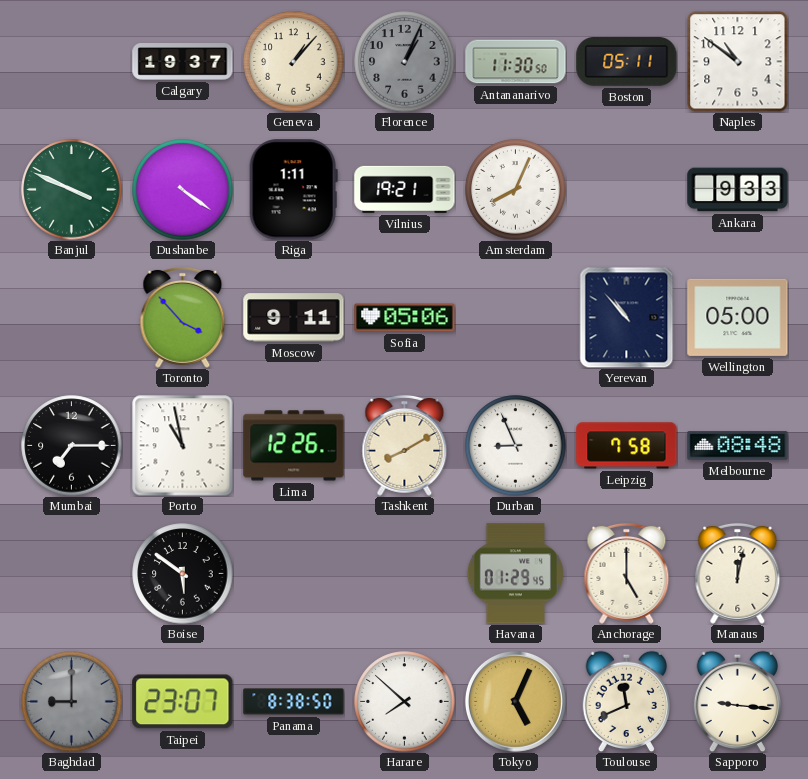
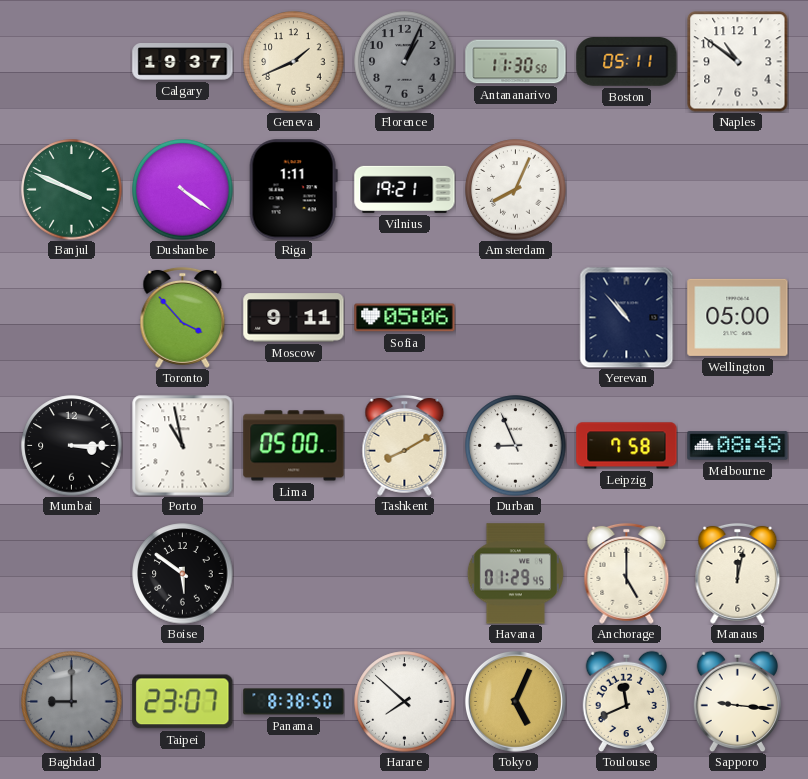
Geneva: 1:07 -> 1:41
Ankara: 9:33 -> none
Mumbai: 7:15 -> 3:15
Lima: 12:26 -> 05:00
